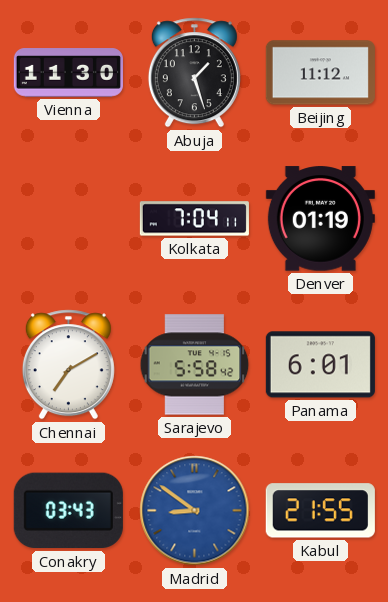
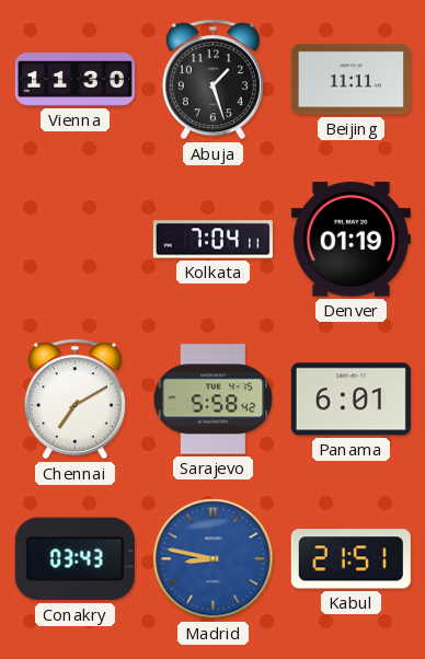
Beijing: 11:12 -> 11:11
Madrid: 8:51 -> 8:47
Kabul: 21:55 -> 21:51
